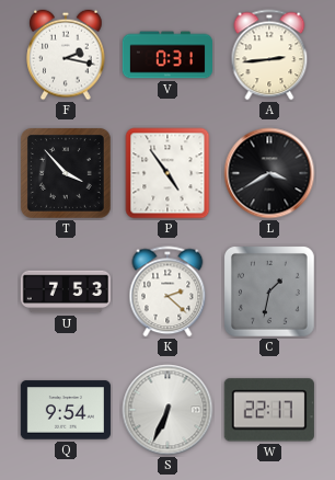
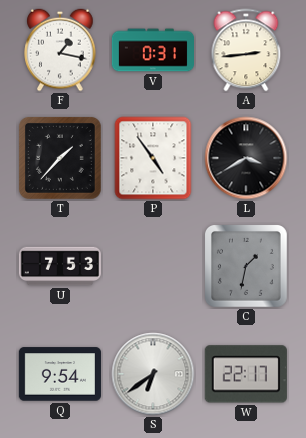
F: 2:17 -> 1:17
T: 3:53 -> 1:37
K: 2:22 -> none
S: 6:34 -> 6:39
